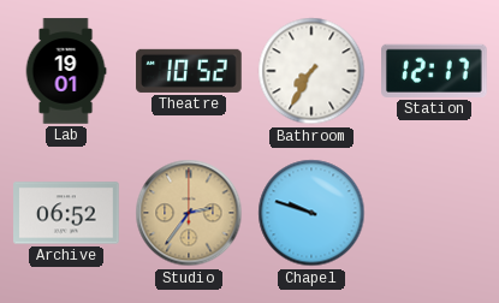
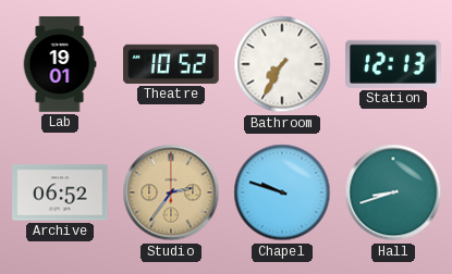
Station: 12:17 -> 12:13
Hall: none -> 8:42
